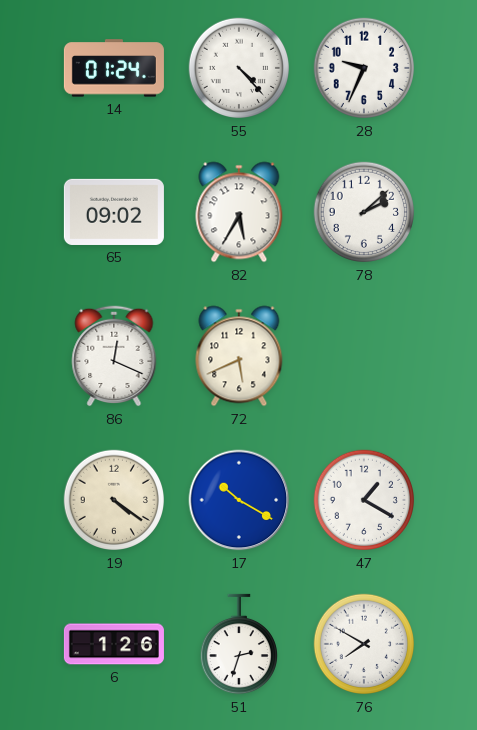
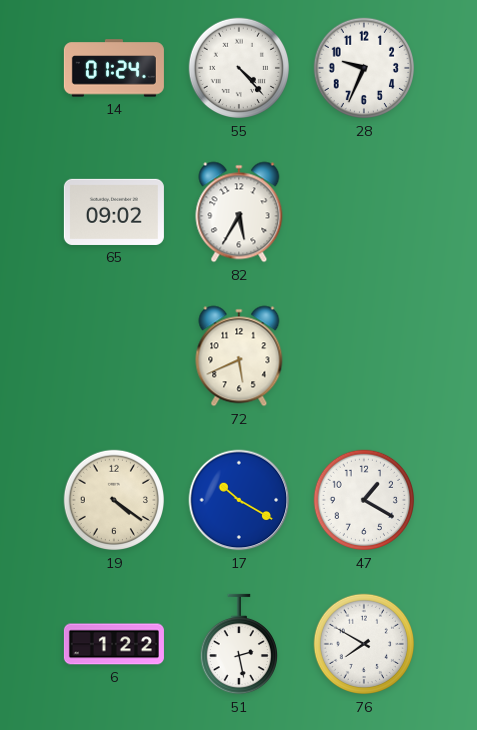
78: 2:08 -> none
86: 12:19 -> none
6: 1:26 -> 1:22
51: 2:33 -> 2:28
